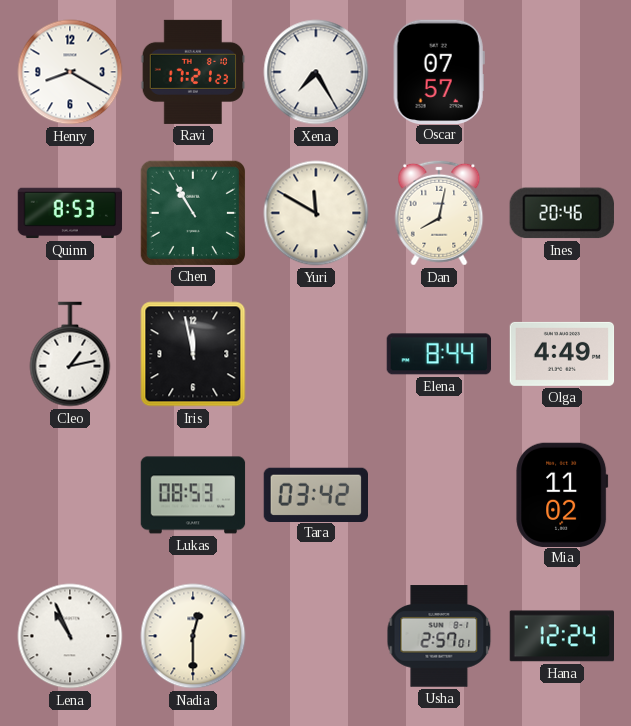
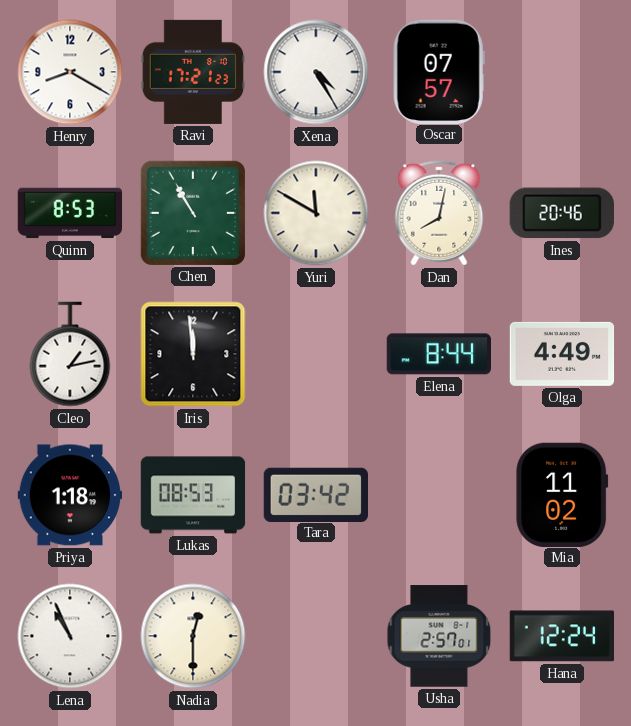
Xena: 7:25 -> 4:25
Iris: 11:58 -> 11:59
Priya: none -> 1:18
